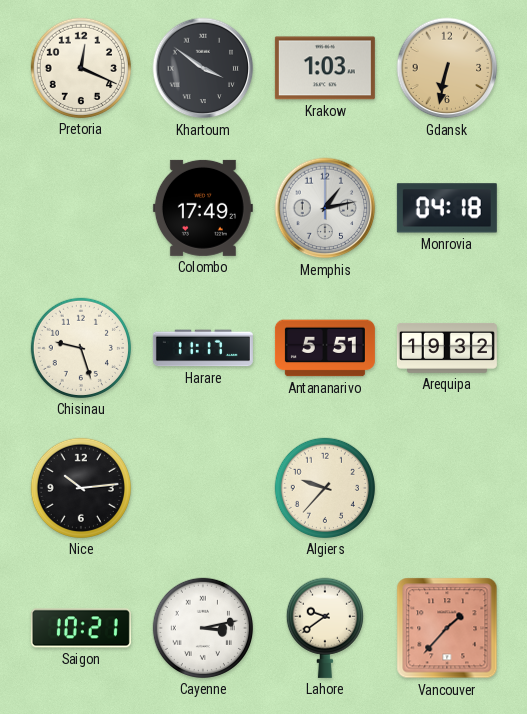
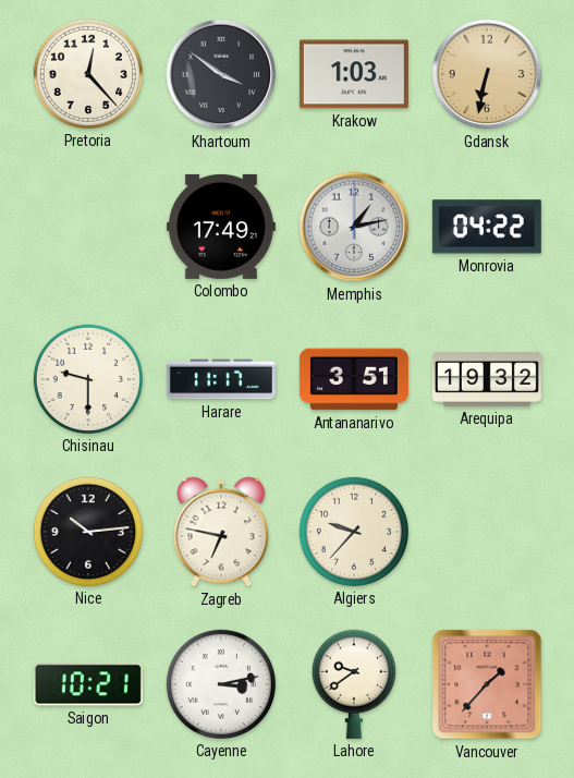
Pretoria: 12:19 -> 12:23
Monrovia: 04:18 -> 04:22
Chisinau: 9:27 -> 9:30
Antananarivo: 5:51 -> 3:51
Zagreb: none -> 6:47
